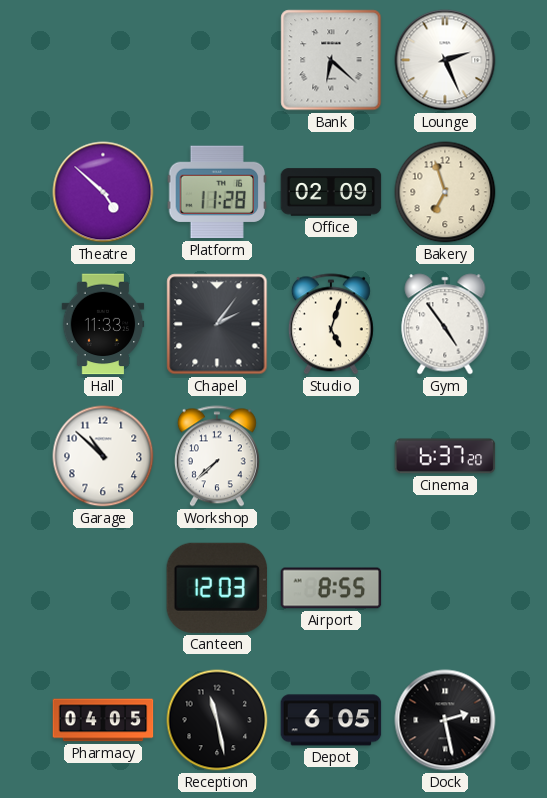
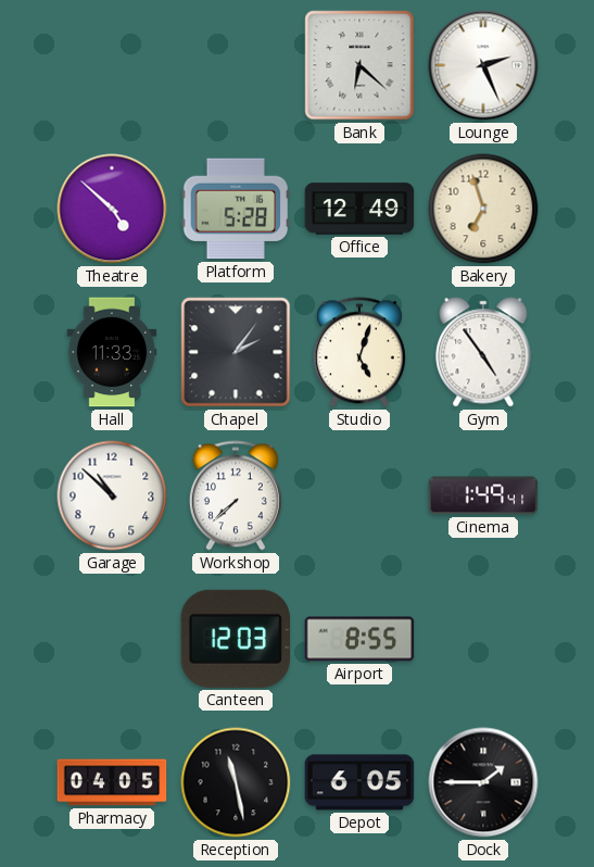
Platform: 11:28 -> 5:28
Office: 02:09 -> 12:49
Cinema: 6:37 -> 1:49
Dock: 2:28 -> 1:45
